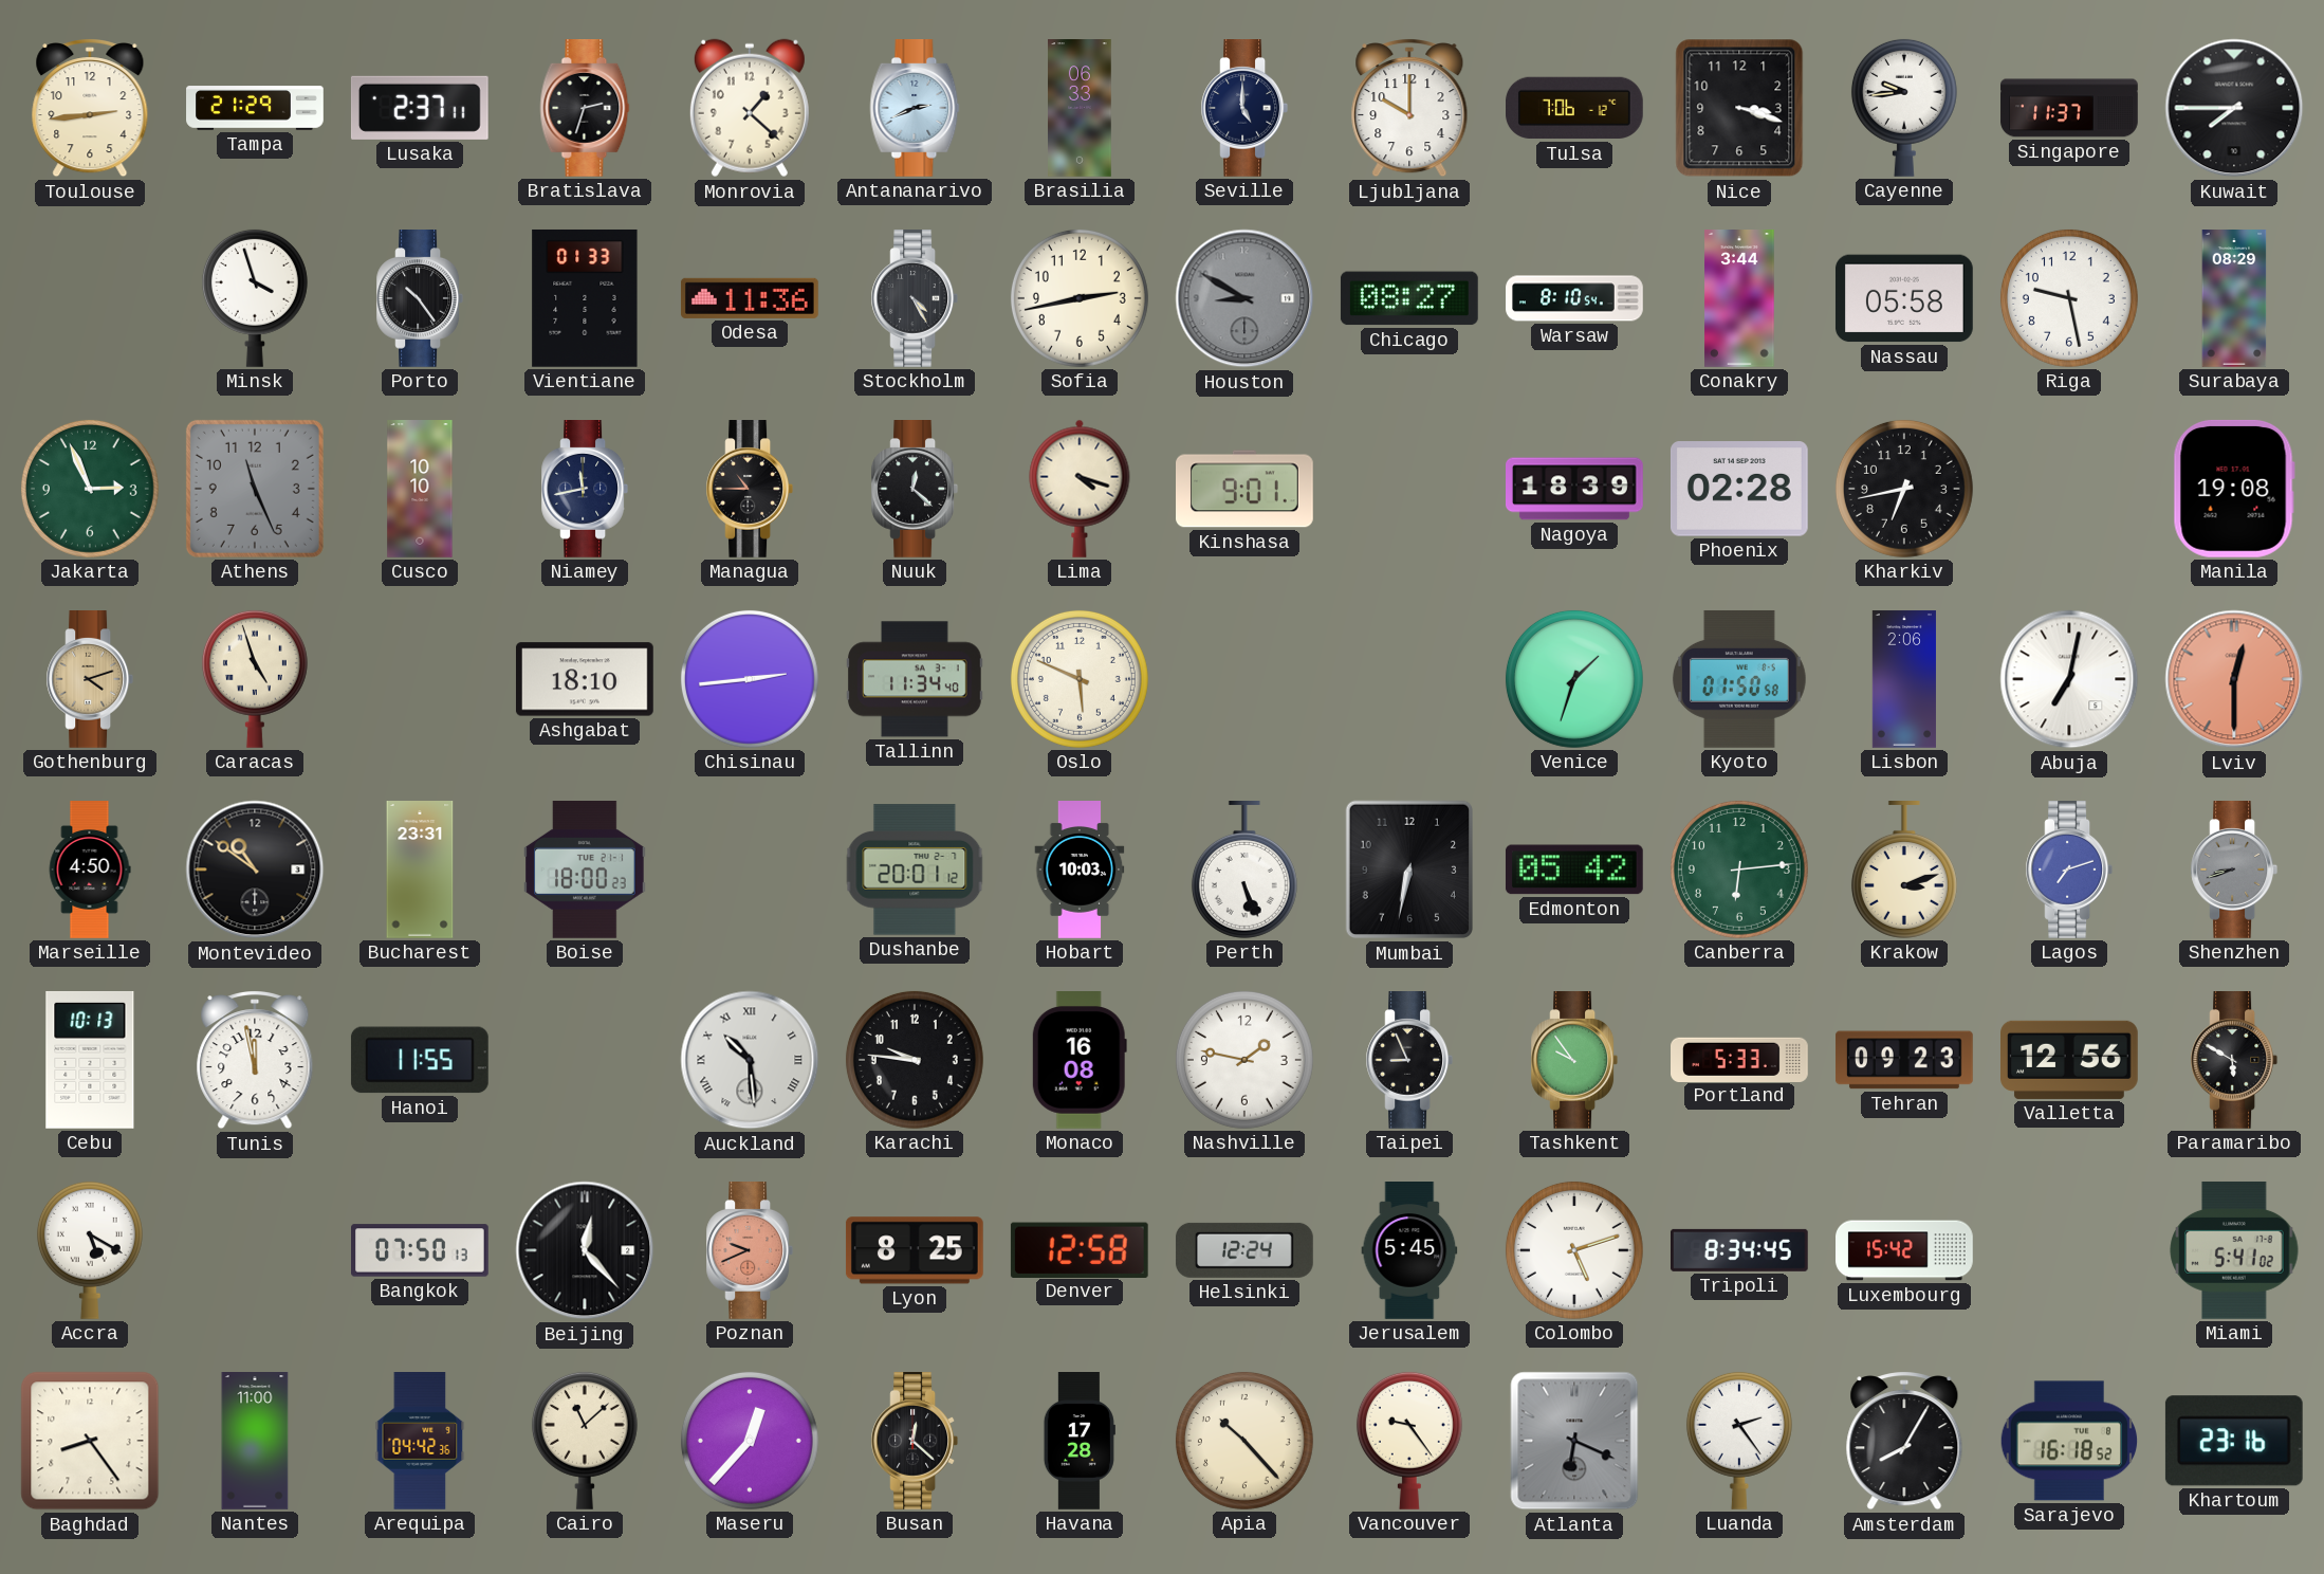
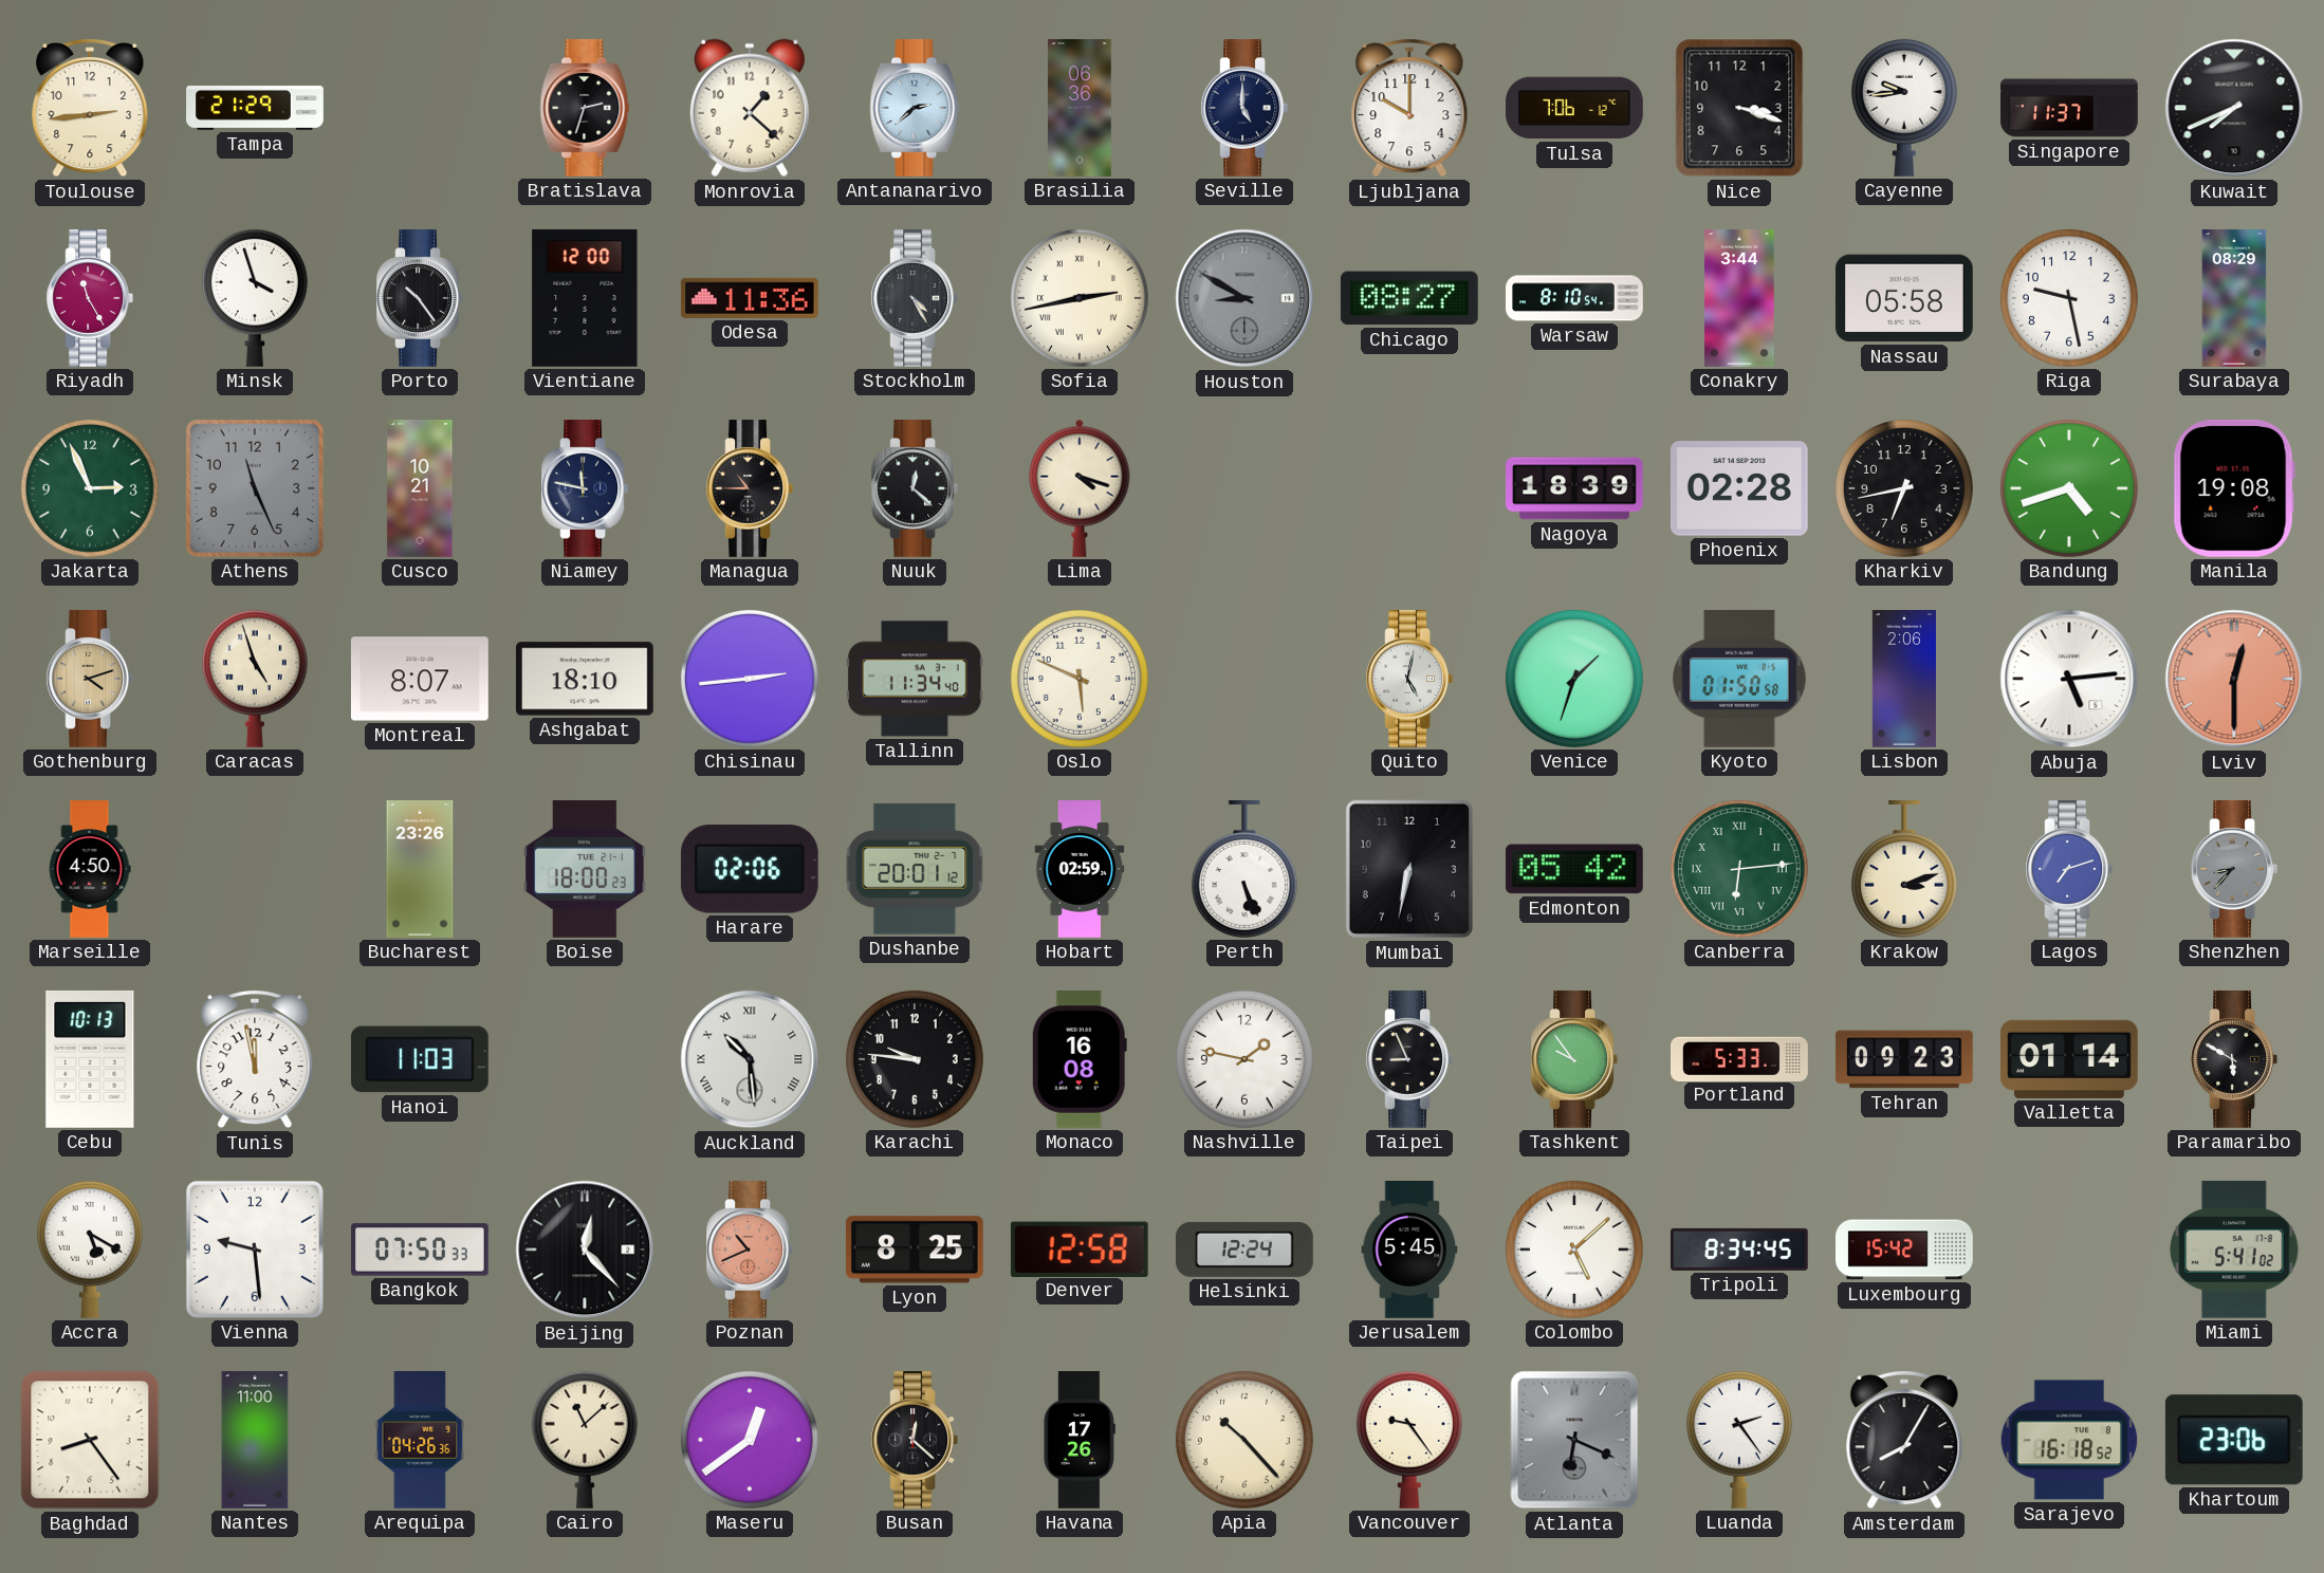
Lusaka: 2:37 -> none
Antananarivo: 2:41 -> 2:38
Brasilia: 06:33 -> 06:36
Kuwait: 7:45 -> 7:41
Riyadh: none -> 11:25
Vientiane: 01:33 -> 12:00
Sofia numerals: Arabic -> Roman
Cusco: 10:10 -> 10:21
Niamey: 11:43 -> 11:47
Kinshasa: 9:01 -> none
Bandung: none -> 4:42
Montreal: none -> 8:07
Quito: none -> 5:02
Abuja: 7:02 -> 5:14
Montevideo: 10:51 -> none
Bucharest: 23:31 -> 23:26
Harare: none -> 02:06
Hobart: 10:03 -> 02:59
Canberra numerals: Arabic -> Roman
Shenzhen: 8:42 -> 8:37
Hanoi: 11:55 -> 11:03
Valletta: 12:56 -> 01:14
Vienna: none -> 9:29
Bangkok: 07:50:13 -> 07:50:33
Poznan: 9:41 -> 10:41
Colombo: 5:12 -> 5:08
Arequipa: 04:42 -> 04:26
Maseru: 12:37 -> 12:39
Havana: 17:28 -> 17:26
Khartoum: 23:16 -> 23:06
